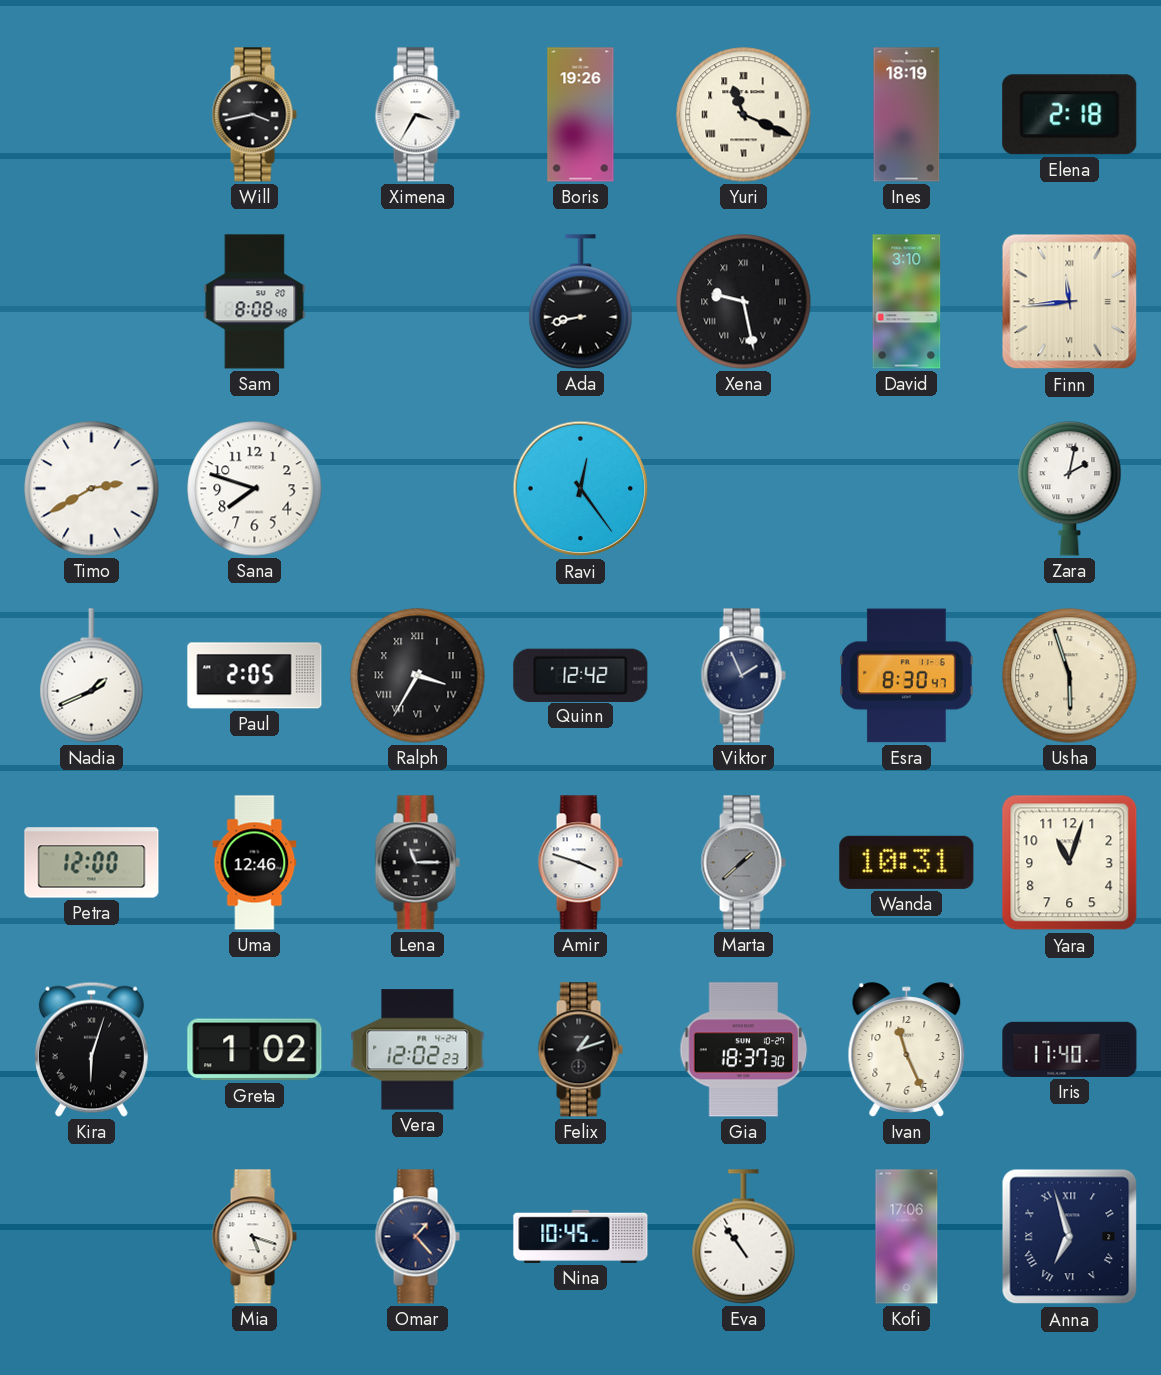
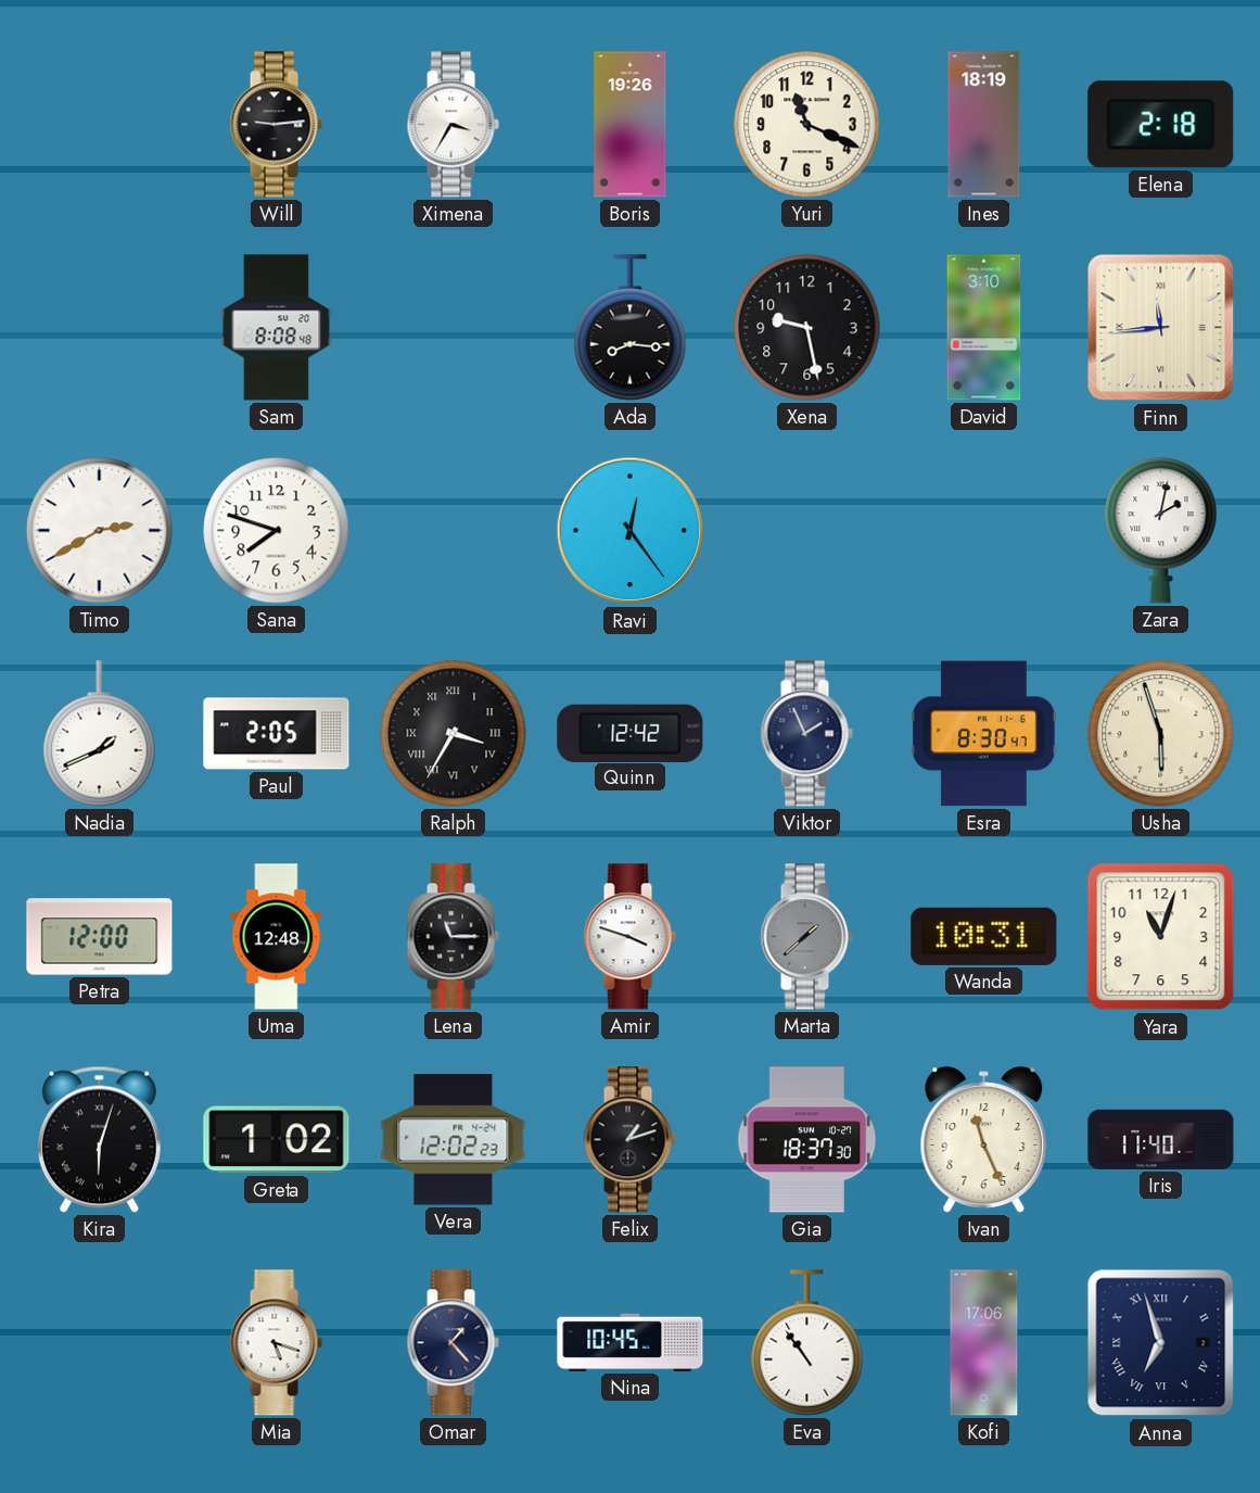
Will: 3:43 -> 9:14
Yuri numerals: Roman -> Arabic
Ada: 8:43 -> 8:16
Xena numerals: Roman -> Arabic
Uma: 12:46 -> 12:48
